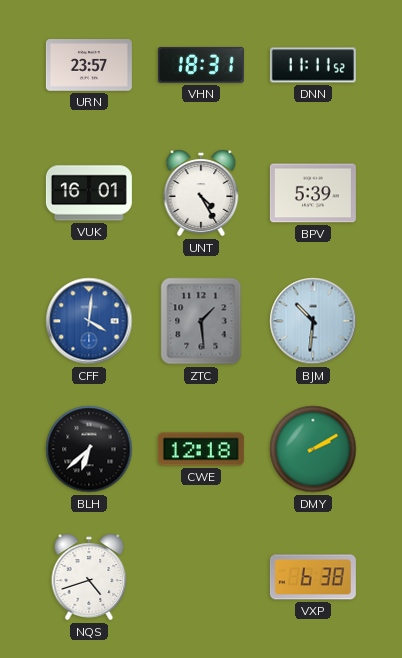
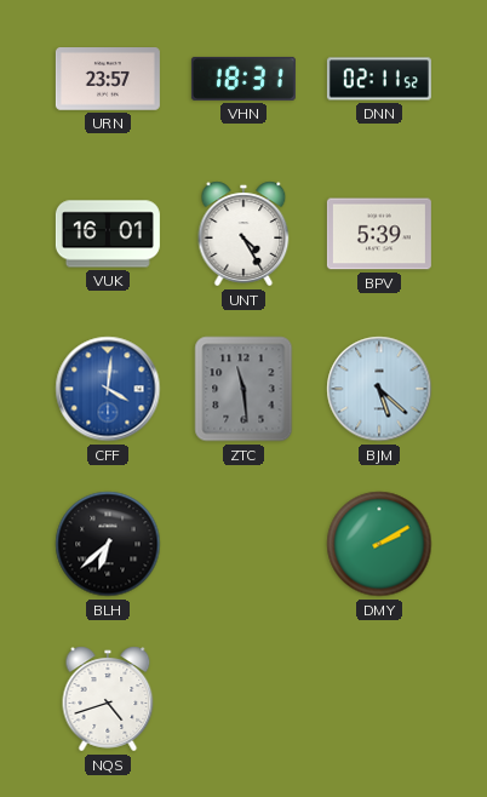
DNN: 11:11 -> 02:11
ZTC: 1:29 -> 11:29
BJM: 10:31 -> 5:22
CWE: 12:18 -> none
VXP: 6:38 -> none
